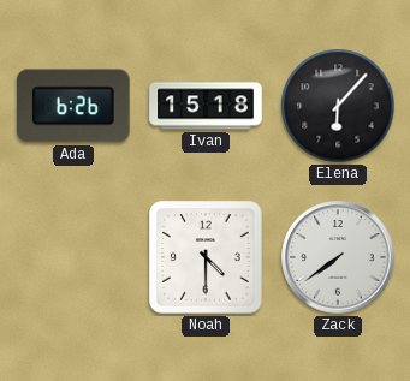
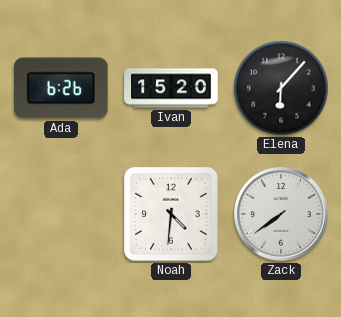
Ivan: 15:18 -> 15:20
Noah: 4:30 -> 4:31
